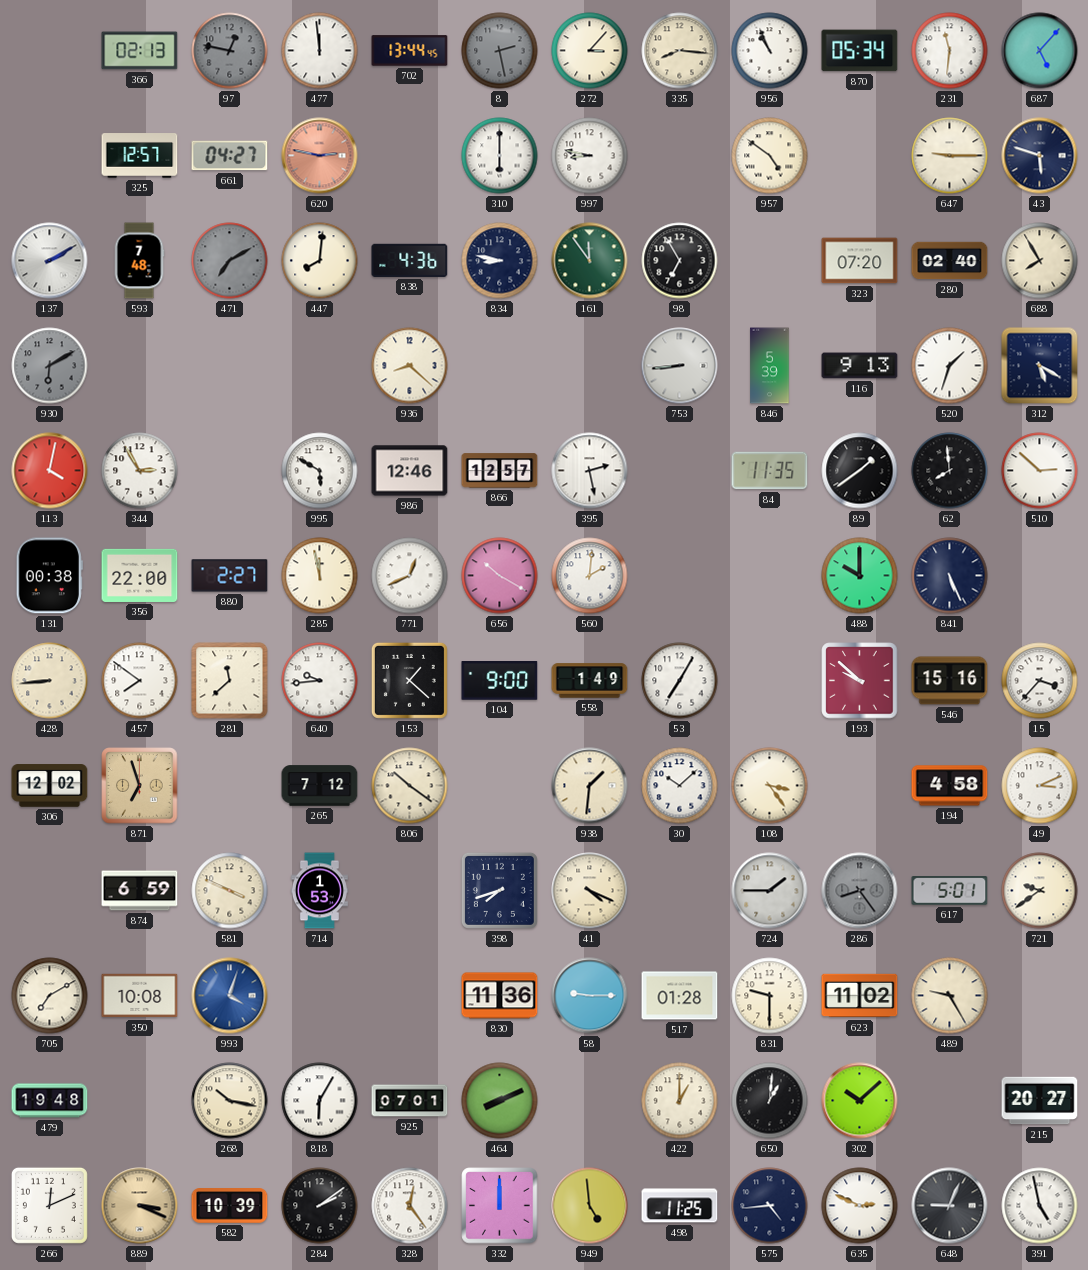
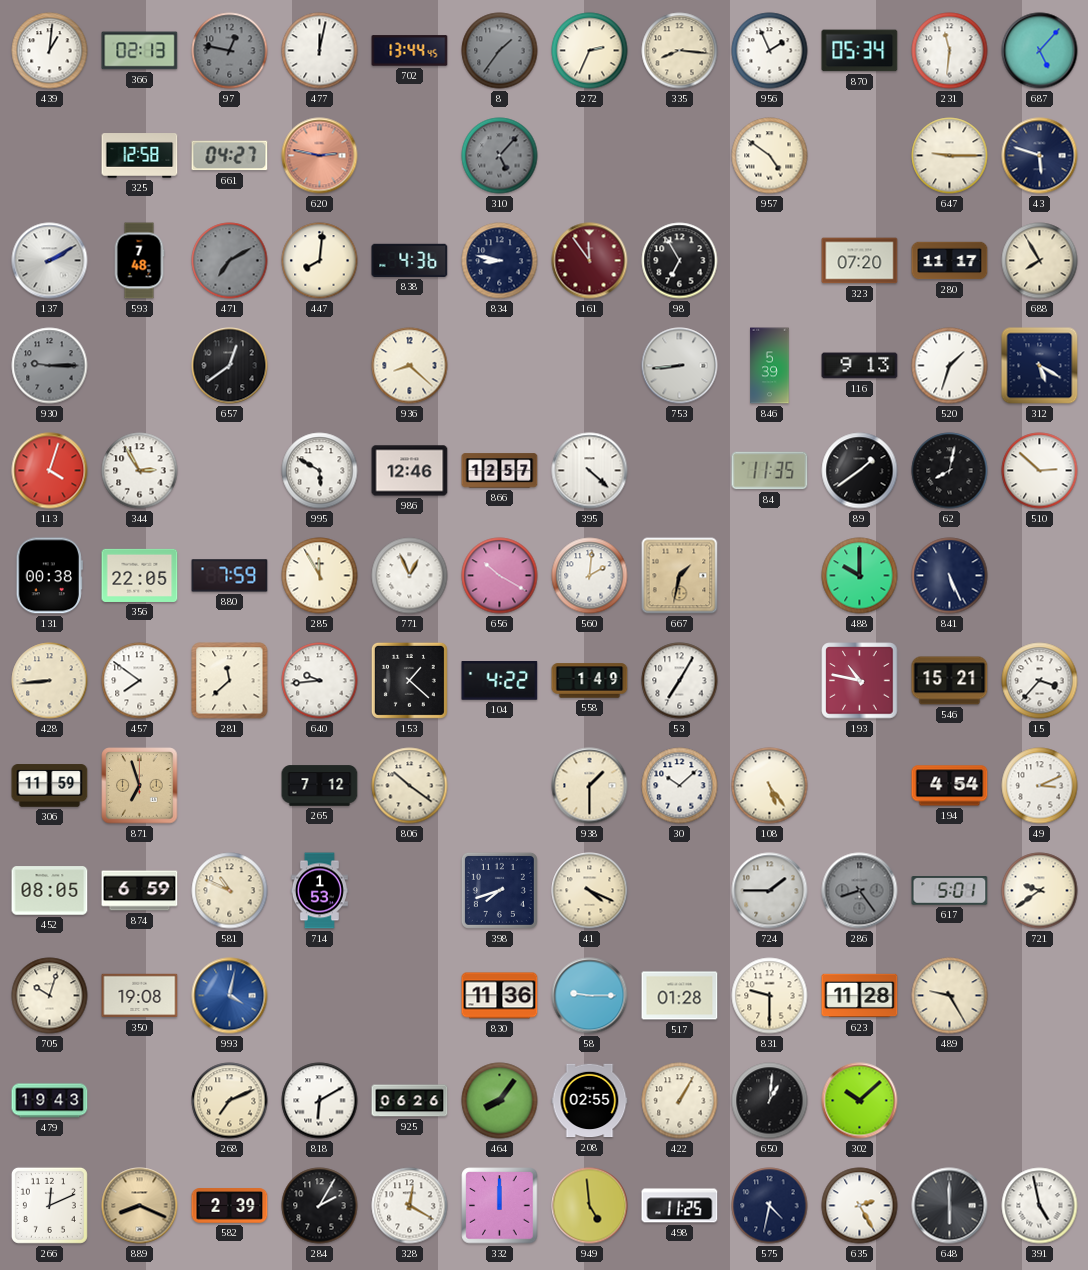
439: none -> 1:01
477: 11:59 -> 12:02
8: 2:28 -> 1:36
272: 3:07 -> 2:34
956: 10:56 -> 1:56
325: 12:57 -> 12:58
310: 6:00 -> 5:07
310 dial: white -> grey
997: 8:47 -> none
161 dial: green -> burgundy
280: 02:40 -> 11:17
930: 6:10 -> 9:15
657: none -> 12:39
113: 4:02 -> 4:03
395: 2:28 -> 4:22
62: 7:59 -> 8:02
356: 22:00 -> 22:05
880: 2:27 -> 7:59
285: 11:58 -> 11:55
771: 12:41 -> 12:56
667: none -> 1:32
104: 9:00 -> 4:22
193: 9:52 -> 10:47
546: 15:16 -> 15:21
306: 12:02 -> 11:59
938: 1:31 -> 1:30
108: 3:24 -> 5:24
194: 4:58 -> 4:54
452: none -> 08:05
581: 3:49 -> 10:49
705: 7:10 -> 10:03
350: 10:08 -> 19:08
993: 4:03 -> 4:02
623: 11:02 -> 11:28
479: 19:48 -> 19:43
268: 10:17 -> 7:11
818: 6:05 -> 6:10
925: 07:01 -> 06:26
464: 8:11 -> 8:06
208: none -> 02:55
422: 1:00 -> 1:05
215: 20:27 -> none
889: 3:19 -> 8:19
582: 10:39 -> 2:39
284: 2:09 -> 2:05
328: 12:24 -> 12:20
575: 4:44 -> 4:32
635: 2:49 -> 2:25
648: 9:04 -> 6:00
